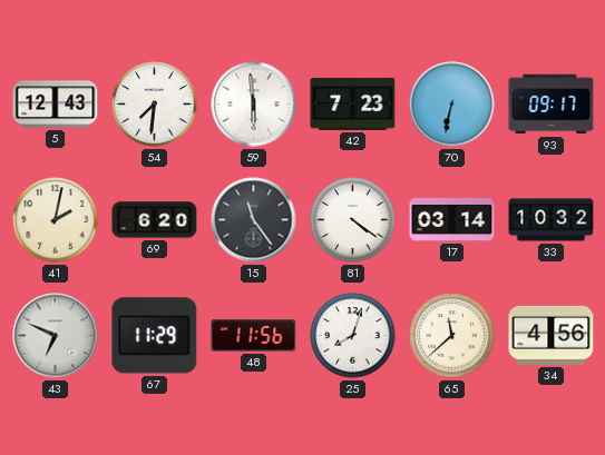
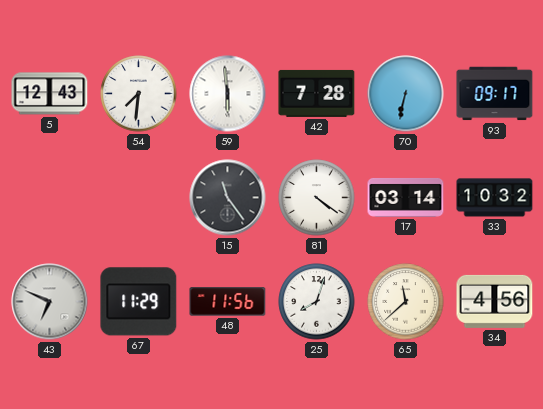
42: 7:23 -> 7:28
41: 2:02 -> none
69: 6:20 -> none
